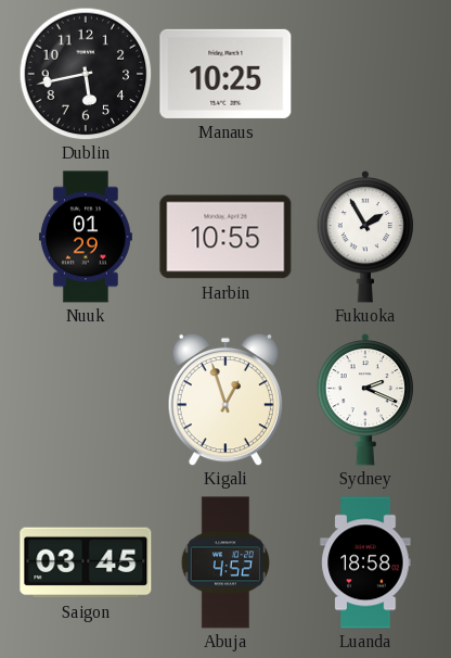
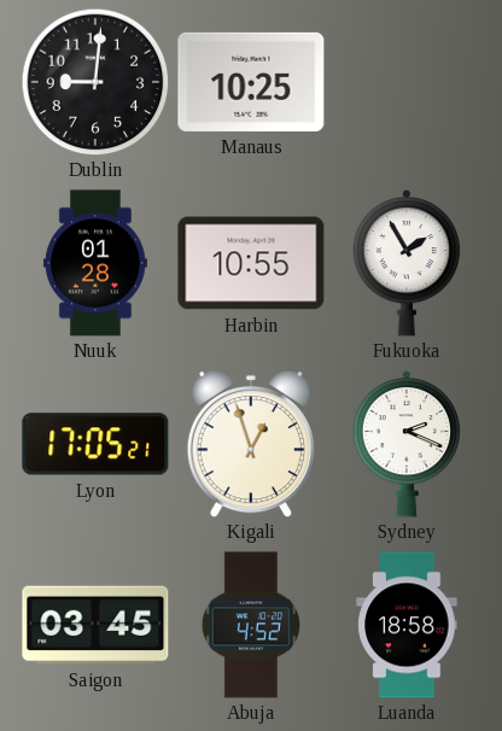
Dublin: 5:43 -> 9:01
Nuuk: 01:29 -> 01:28
Lyon: none -> 17:05
